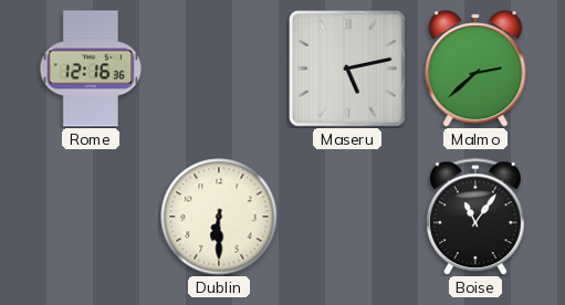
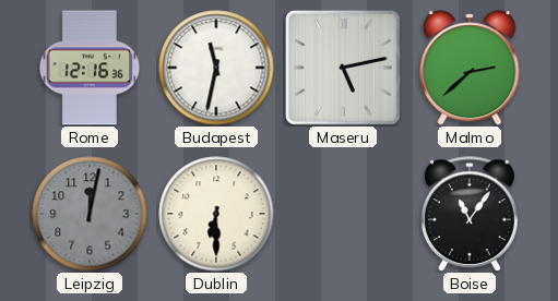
Budapest: none -> 11:32
Leipzig: none -> 12:02
